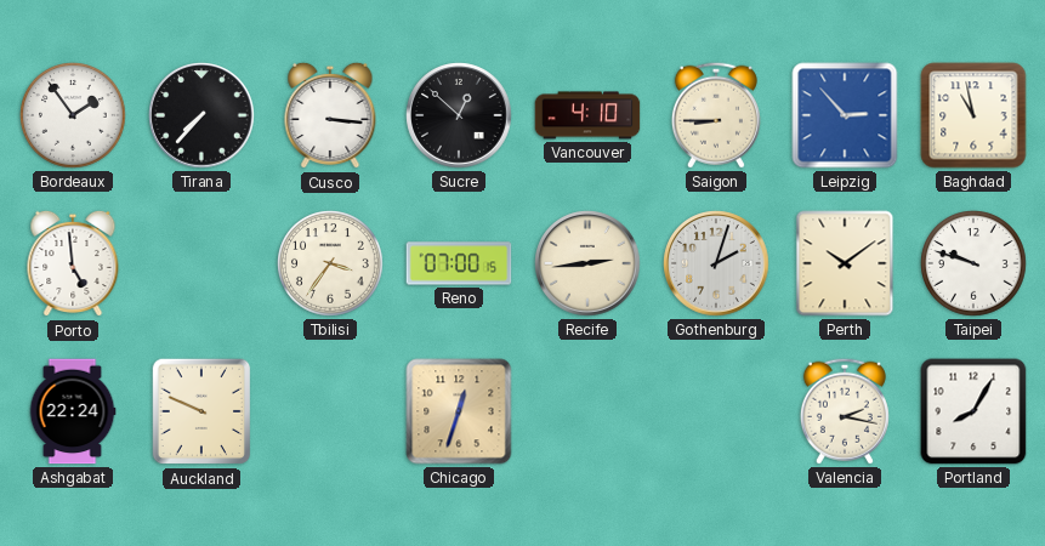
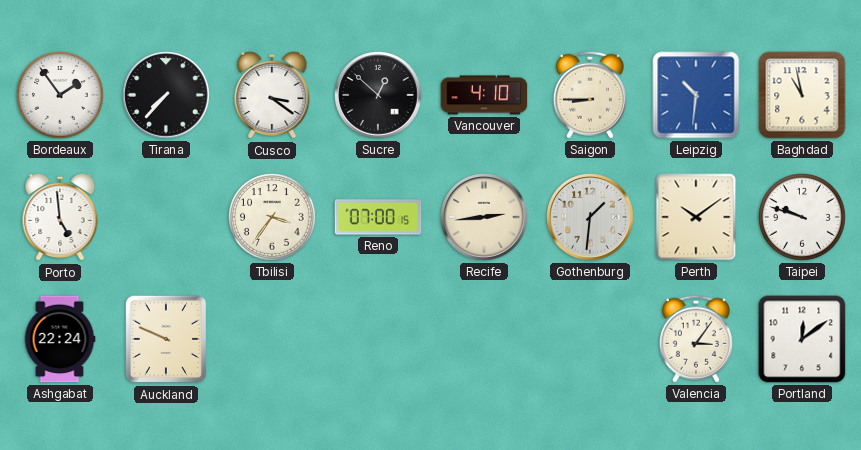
Cusco: 3:16 -> 3:21
Leipzig: 2:53 -> 10:31
Gothenburg: 2:03 -> 1:31
Chicago: 12:33 -> none
Valencia: 2:17 -> 3:06
Portland: 8:05 -> 12:09
